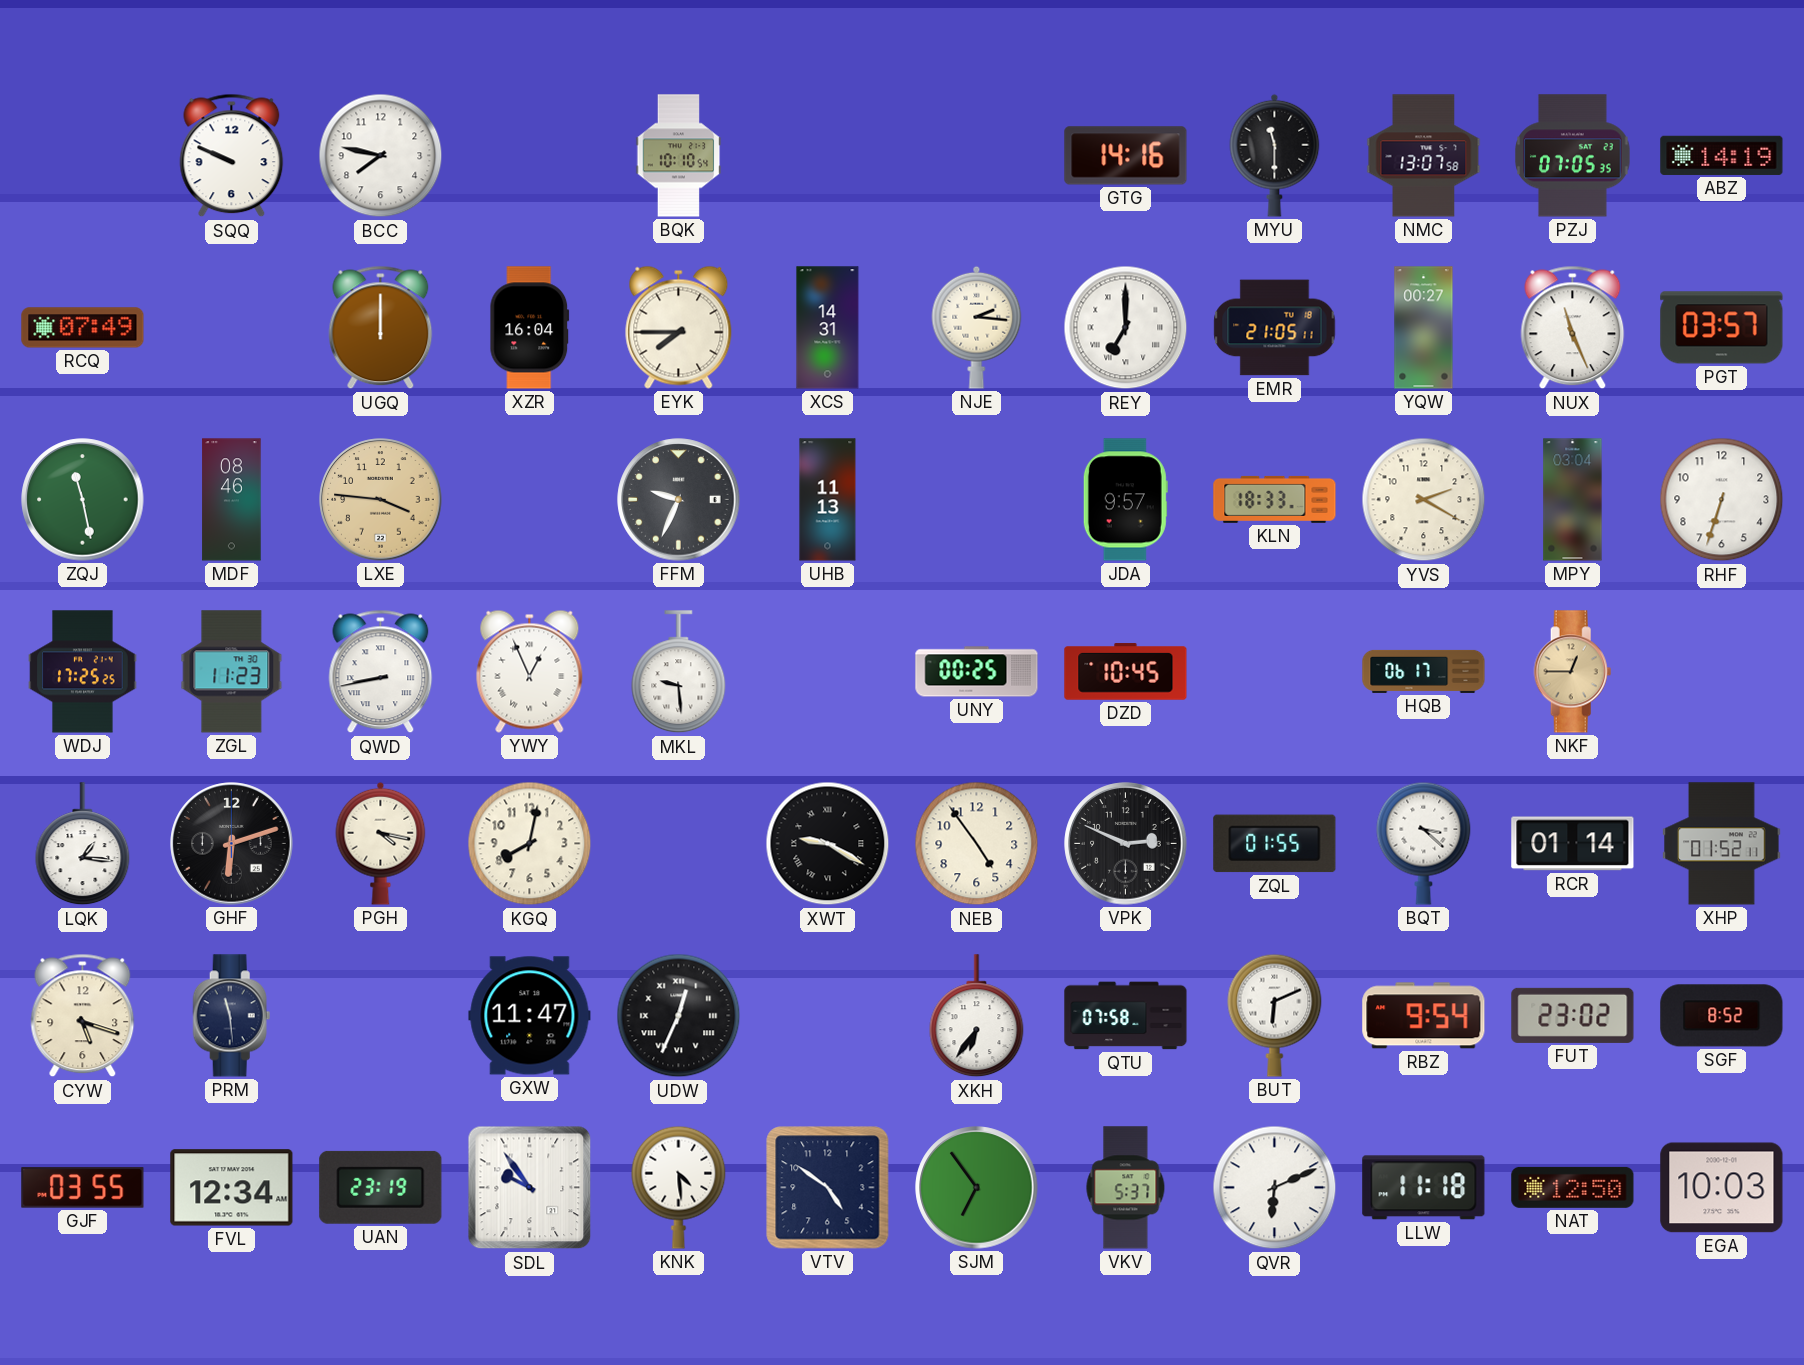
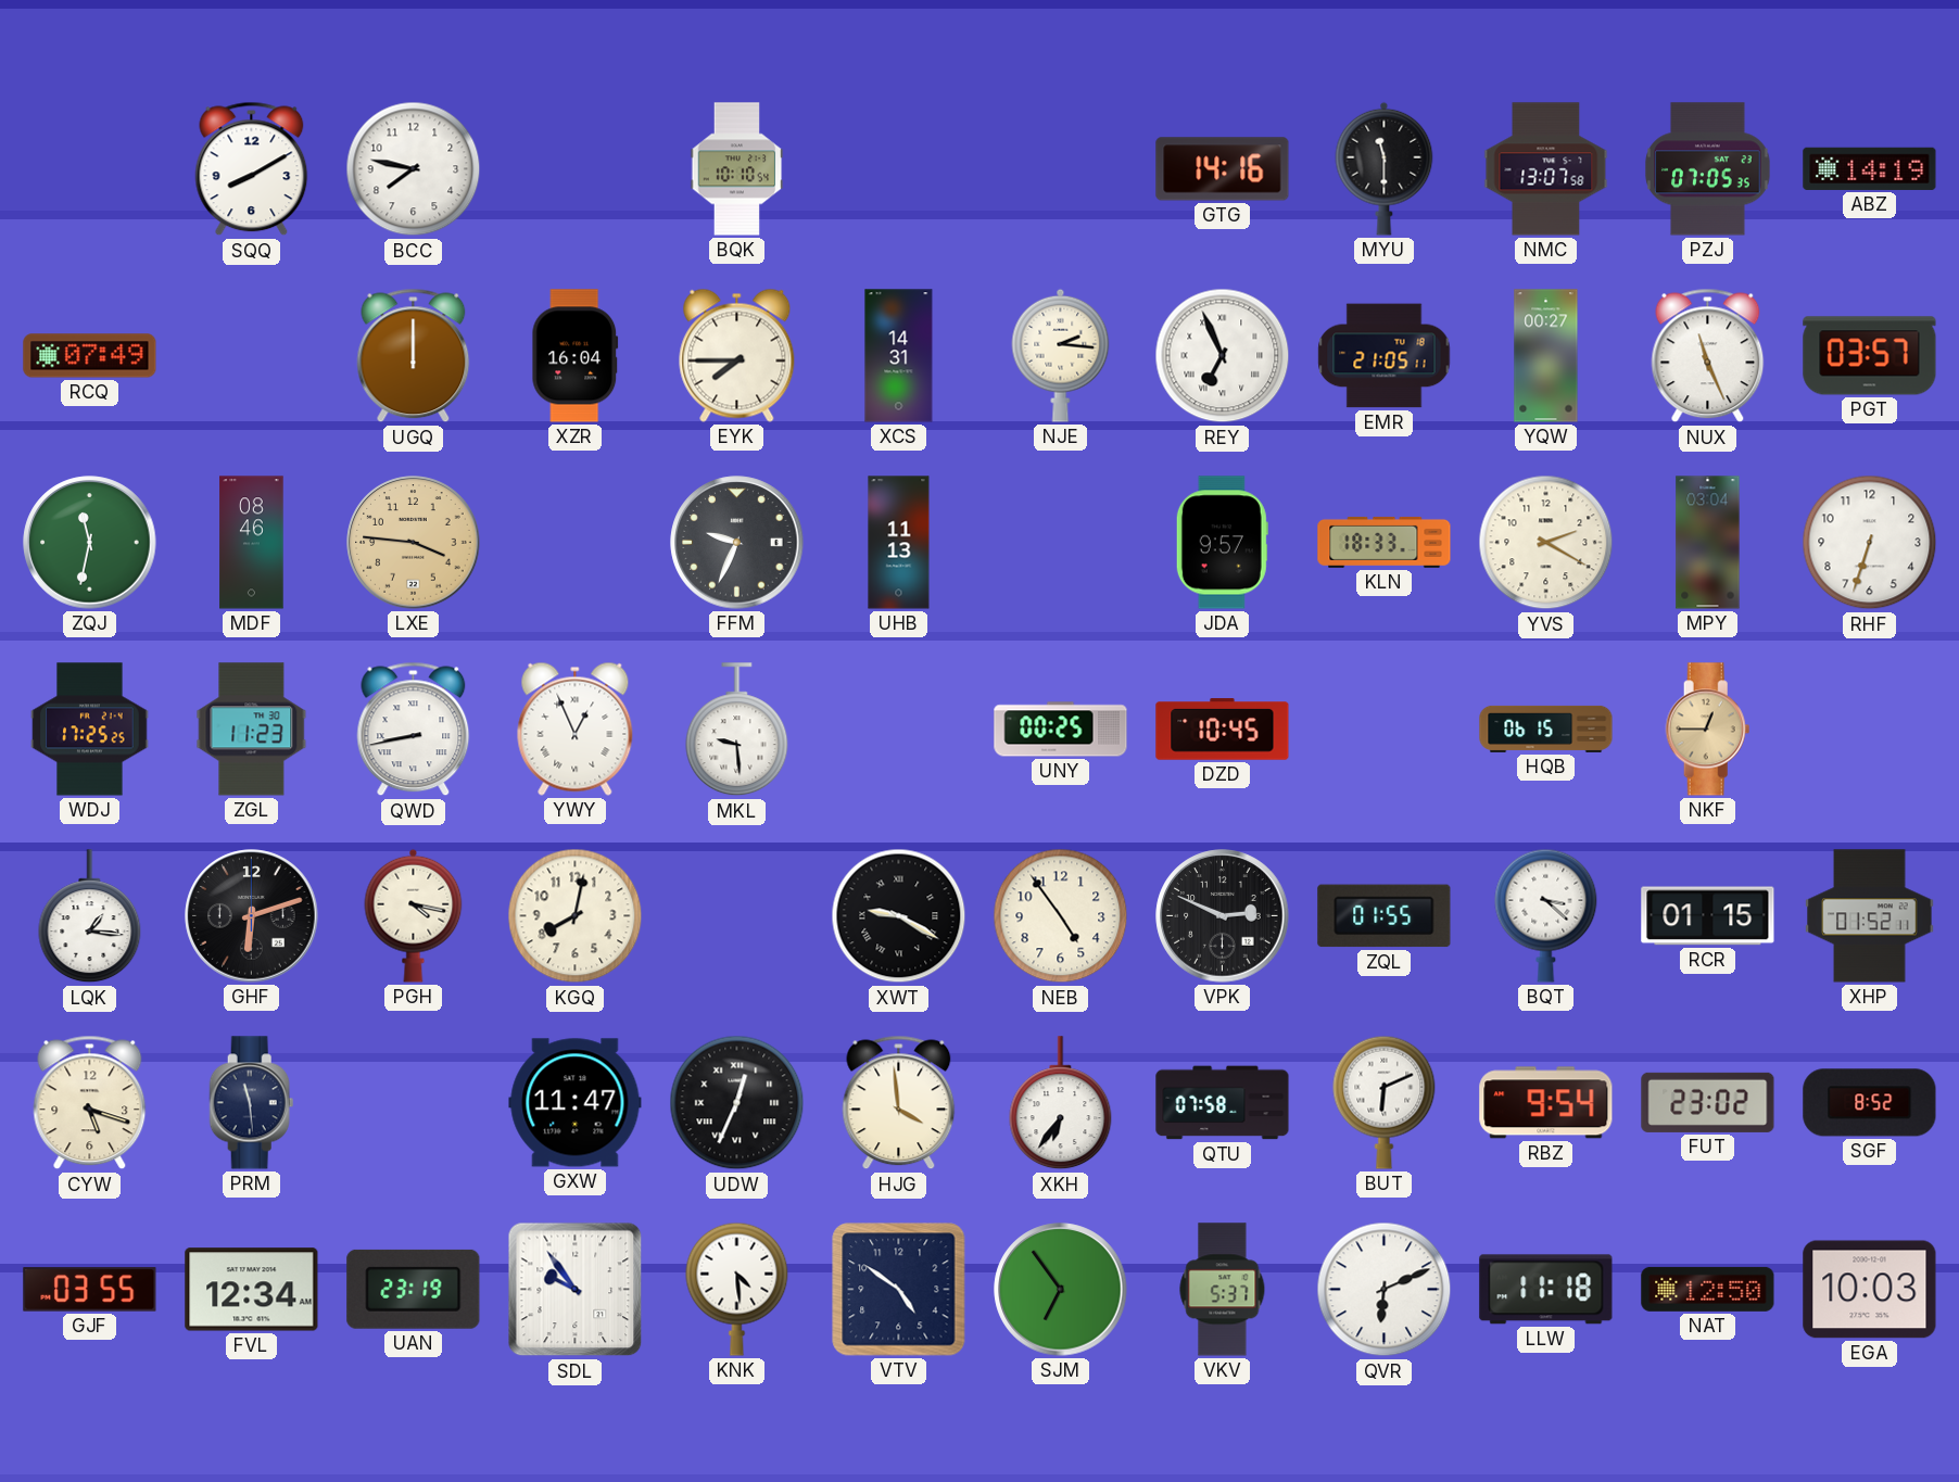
SQQ: 9:49 -> 8:10
REY: 7:00 -> 6:56
ZQJ: 11:28 -> 11:32
HQB: 06:17 -> 06:15
RCR: 01:14 -> 01:15
HJG: none -> 3:59
